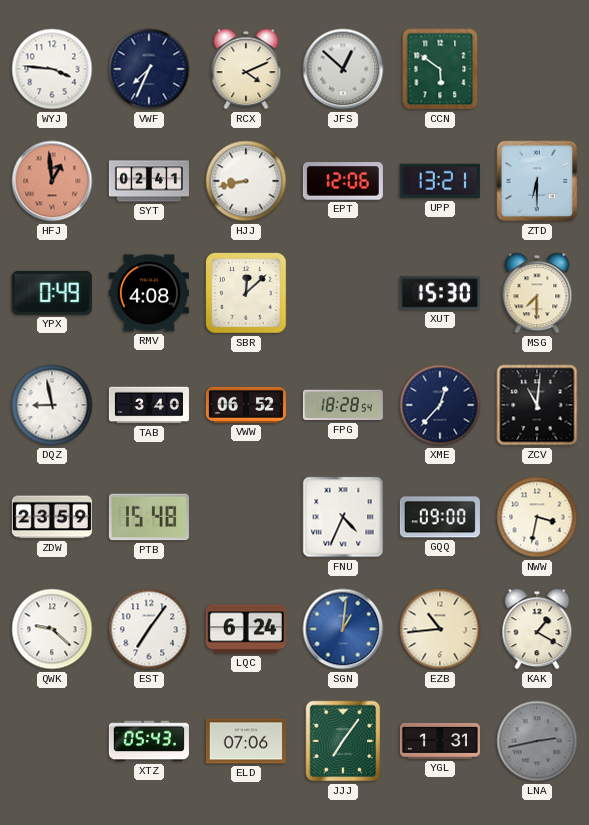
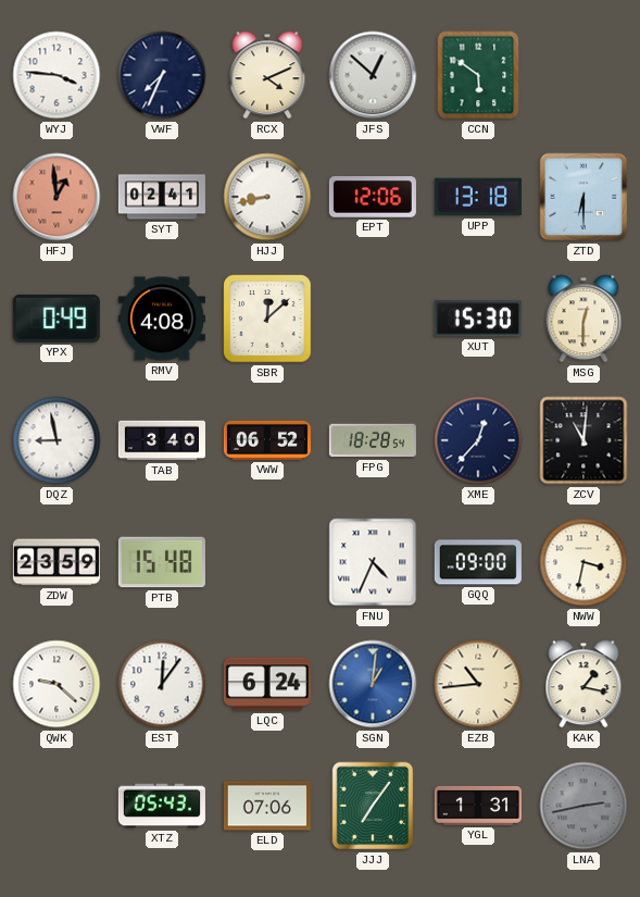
UPP: 13:21 -> 13:18
MSG: 7:30 -> 12:30
EST: 7:06 -> 12:06
KAK: 1:20 -> 1:17
